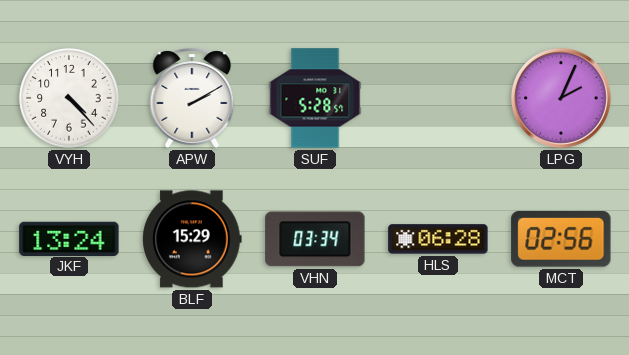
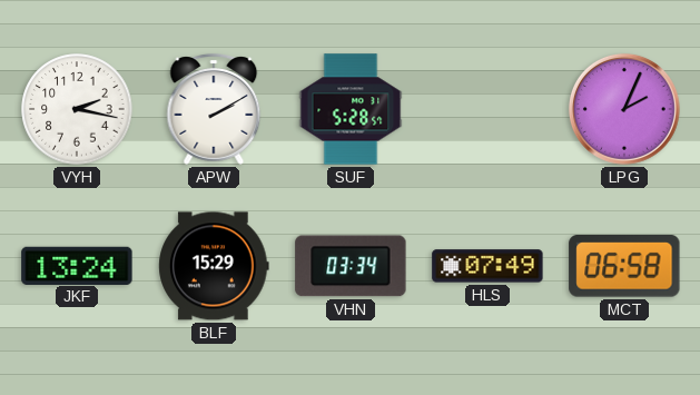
VYH: 4:23 -> 2:17
HLS: 06:28 -> 07:49
MCT: 02:56 -> 06:58
